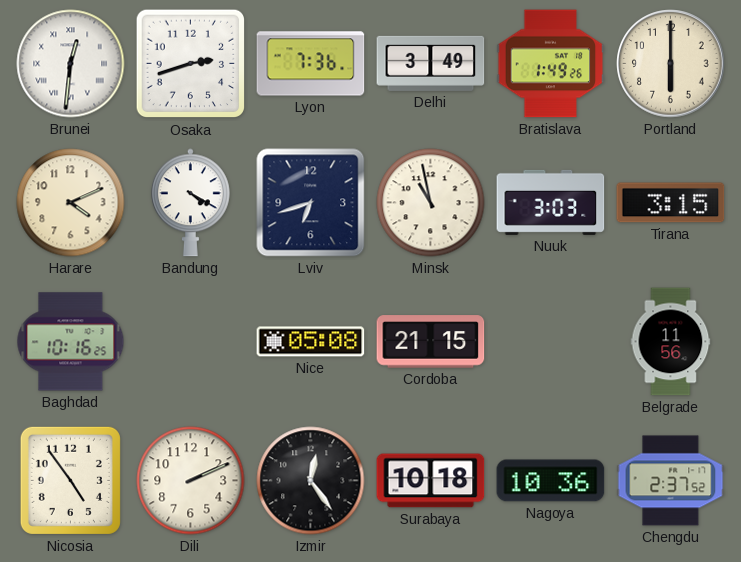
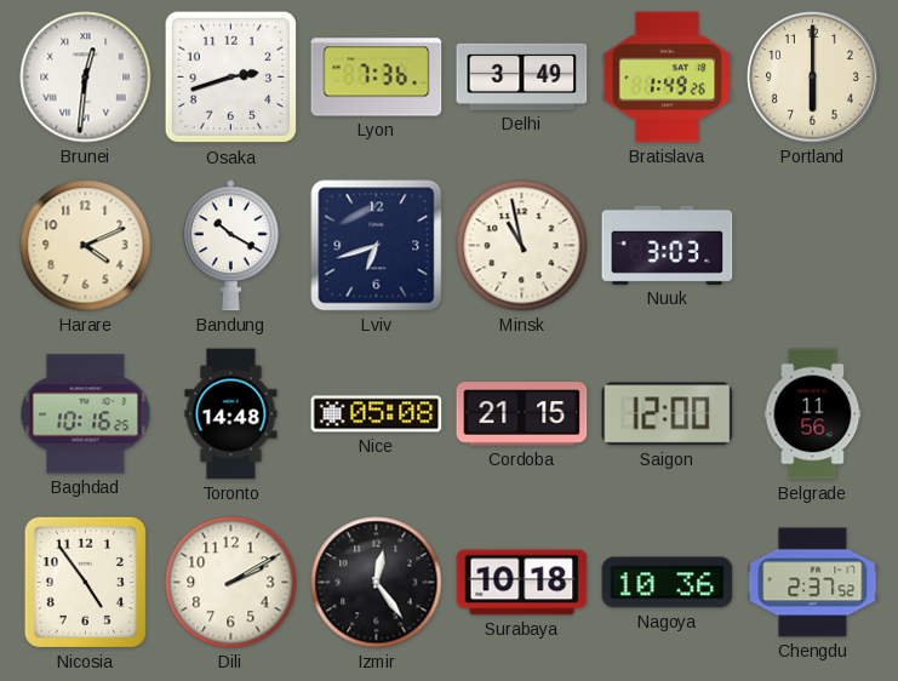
Bandung: 4:20 -> 10:20
Tirana: 3:15 -> none
Toronto: none -> 14:48
Saigon: none -> 12:00
Dili: 2:11 -> 2:10
